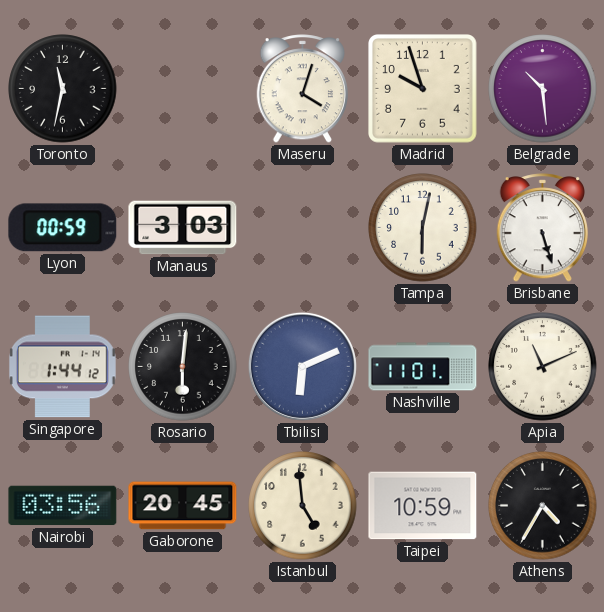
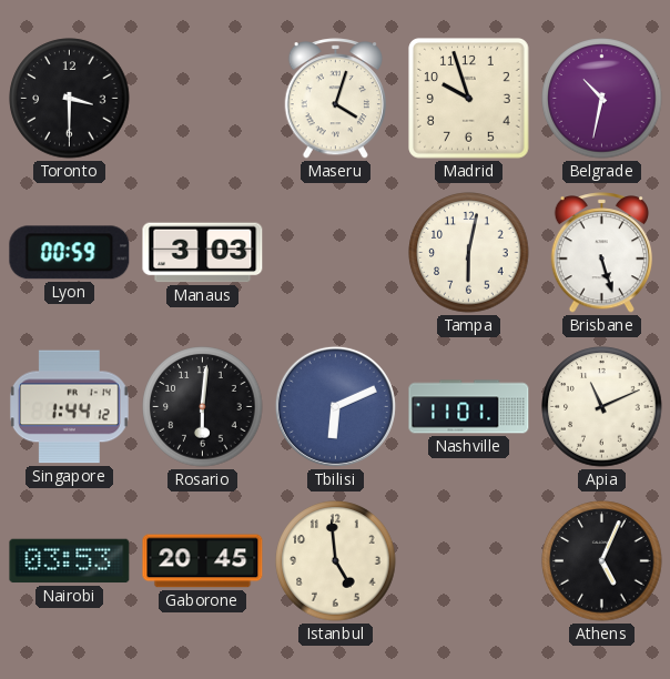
Toronto: 11:32 -> 3:30
Belgrade: 10:29 -> 10:32
Nairobi: 03:56 -> 03:53
Taipei: 10:59 -> none
Athens: 4:35 -> 5:04
